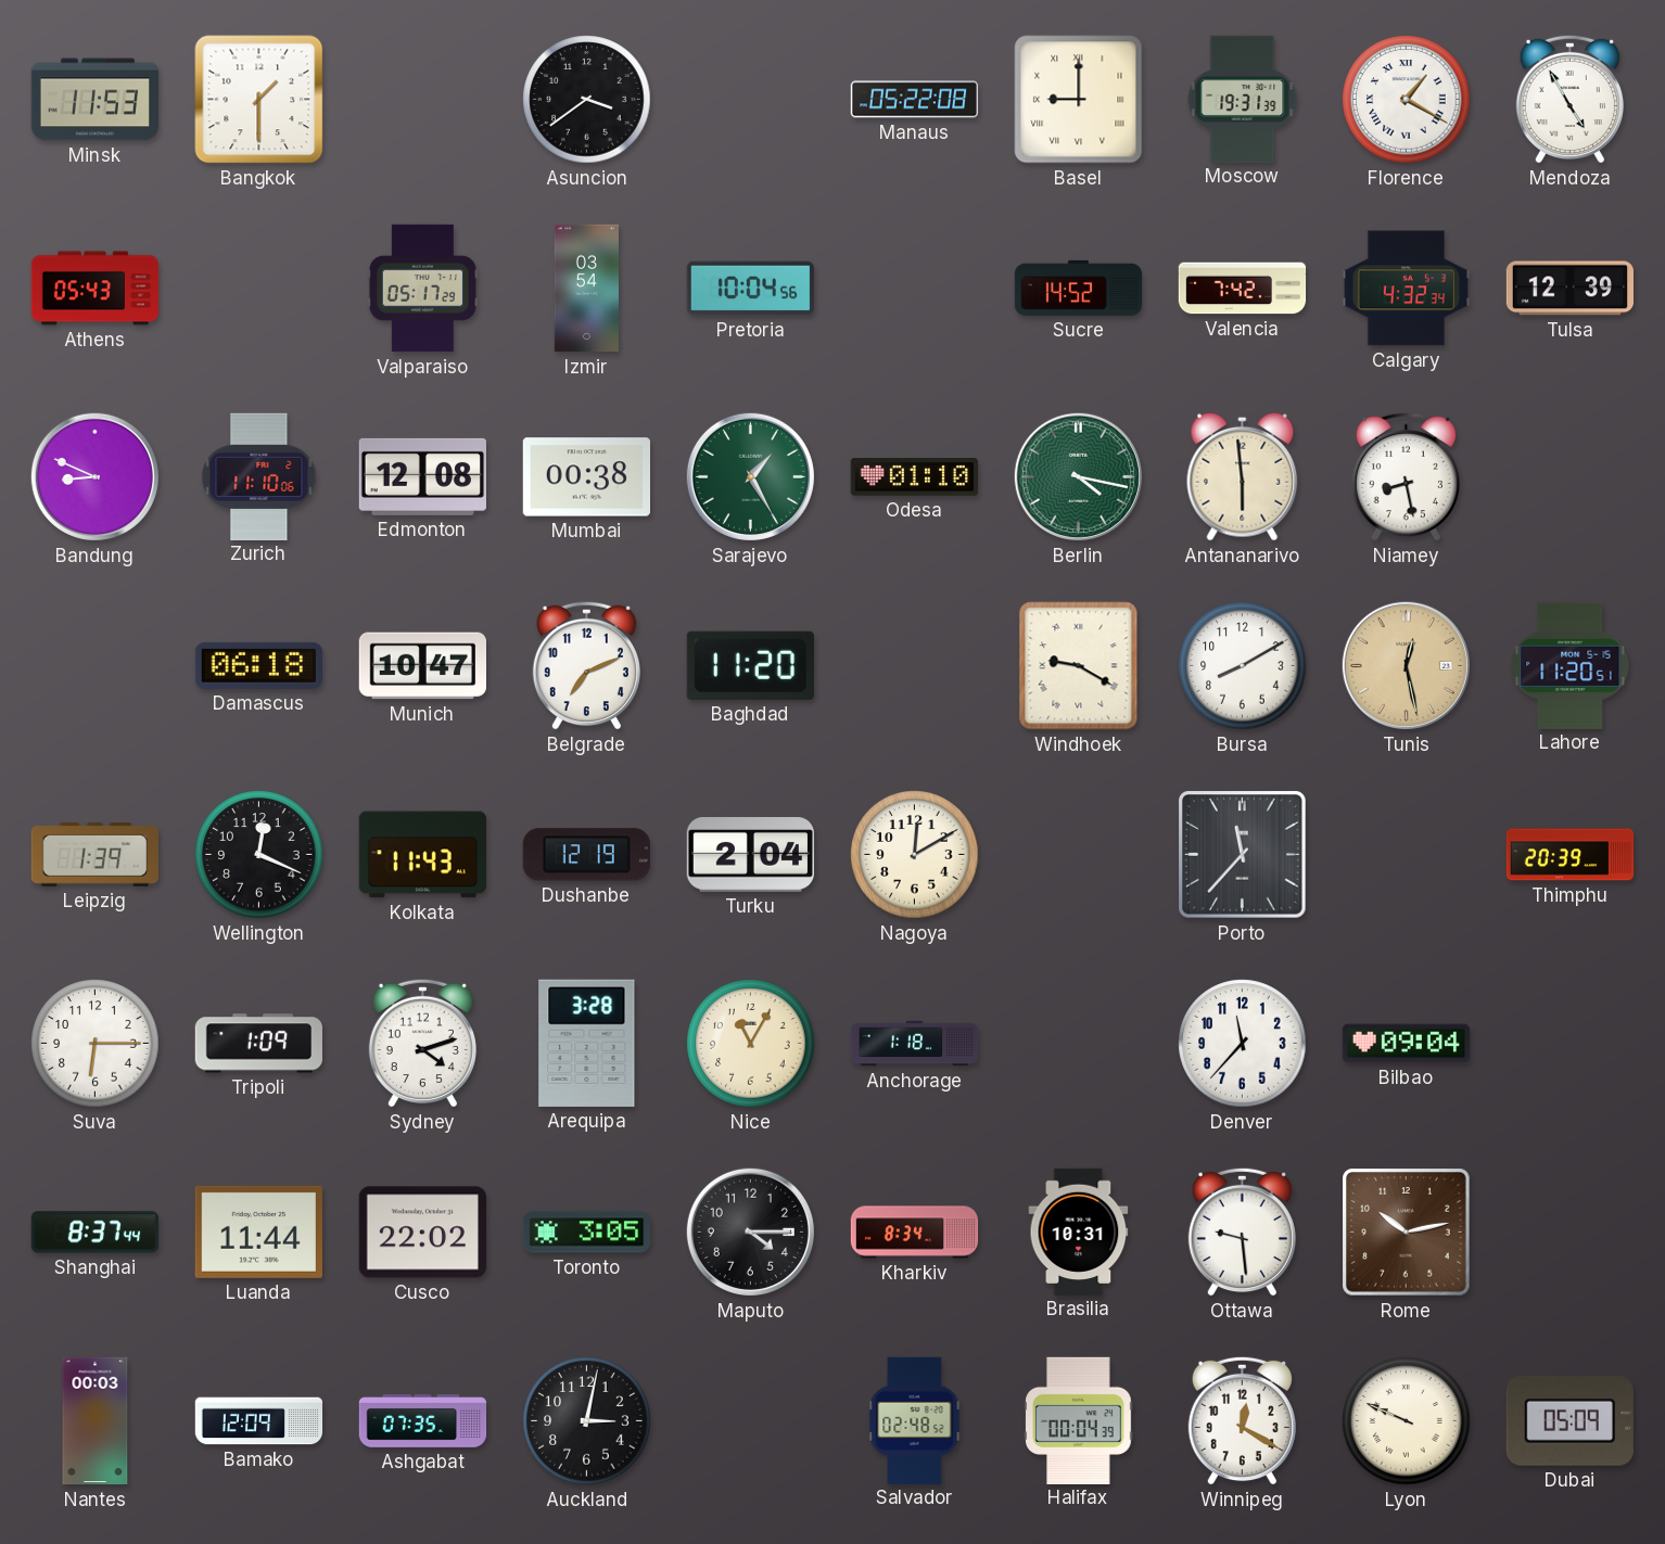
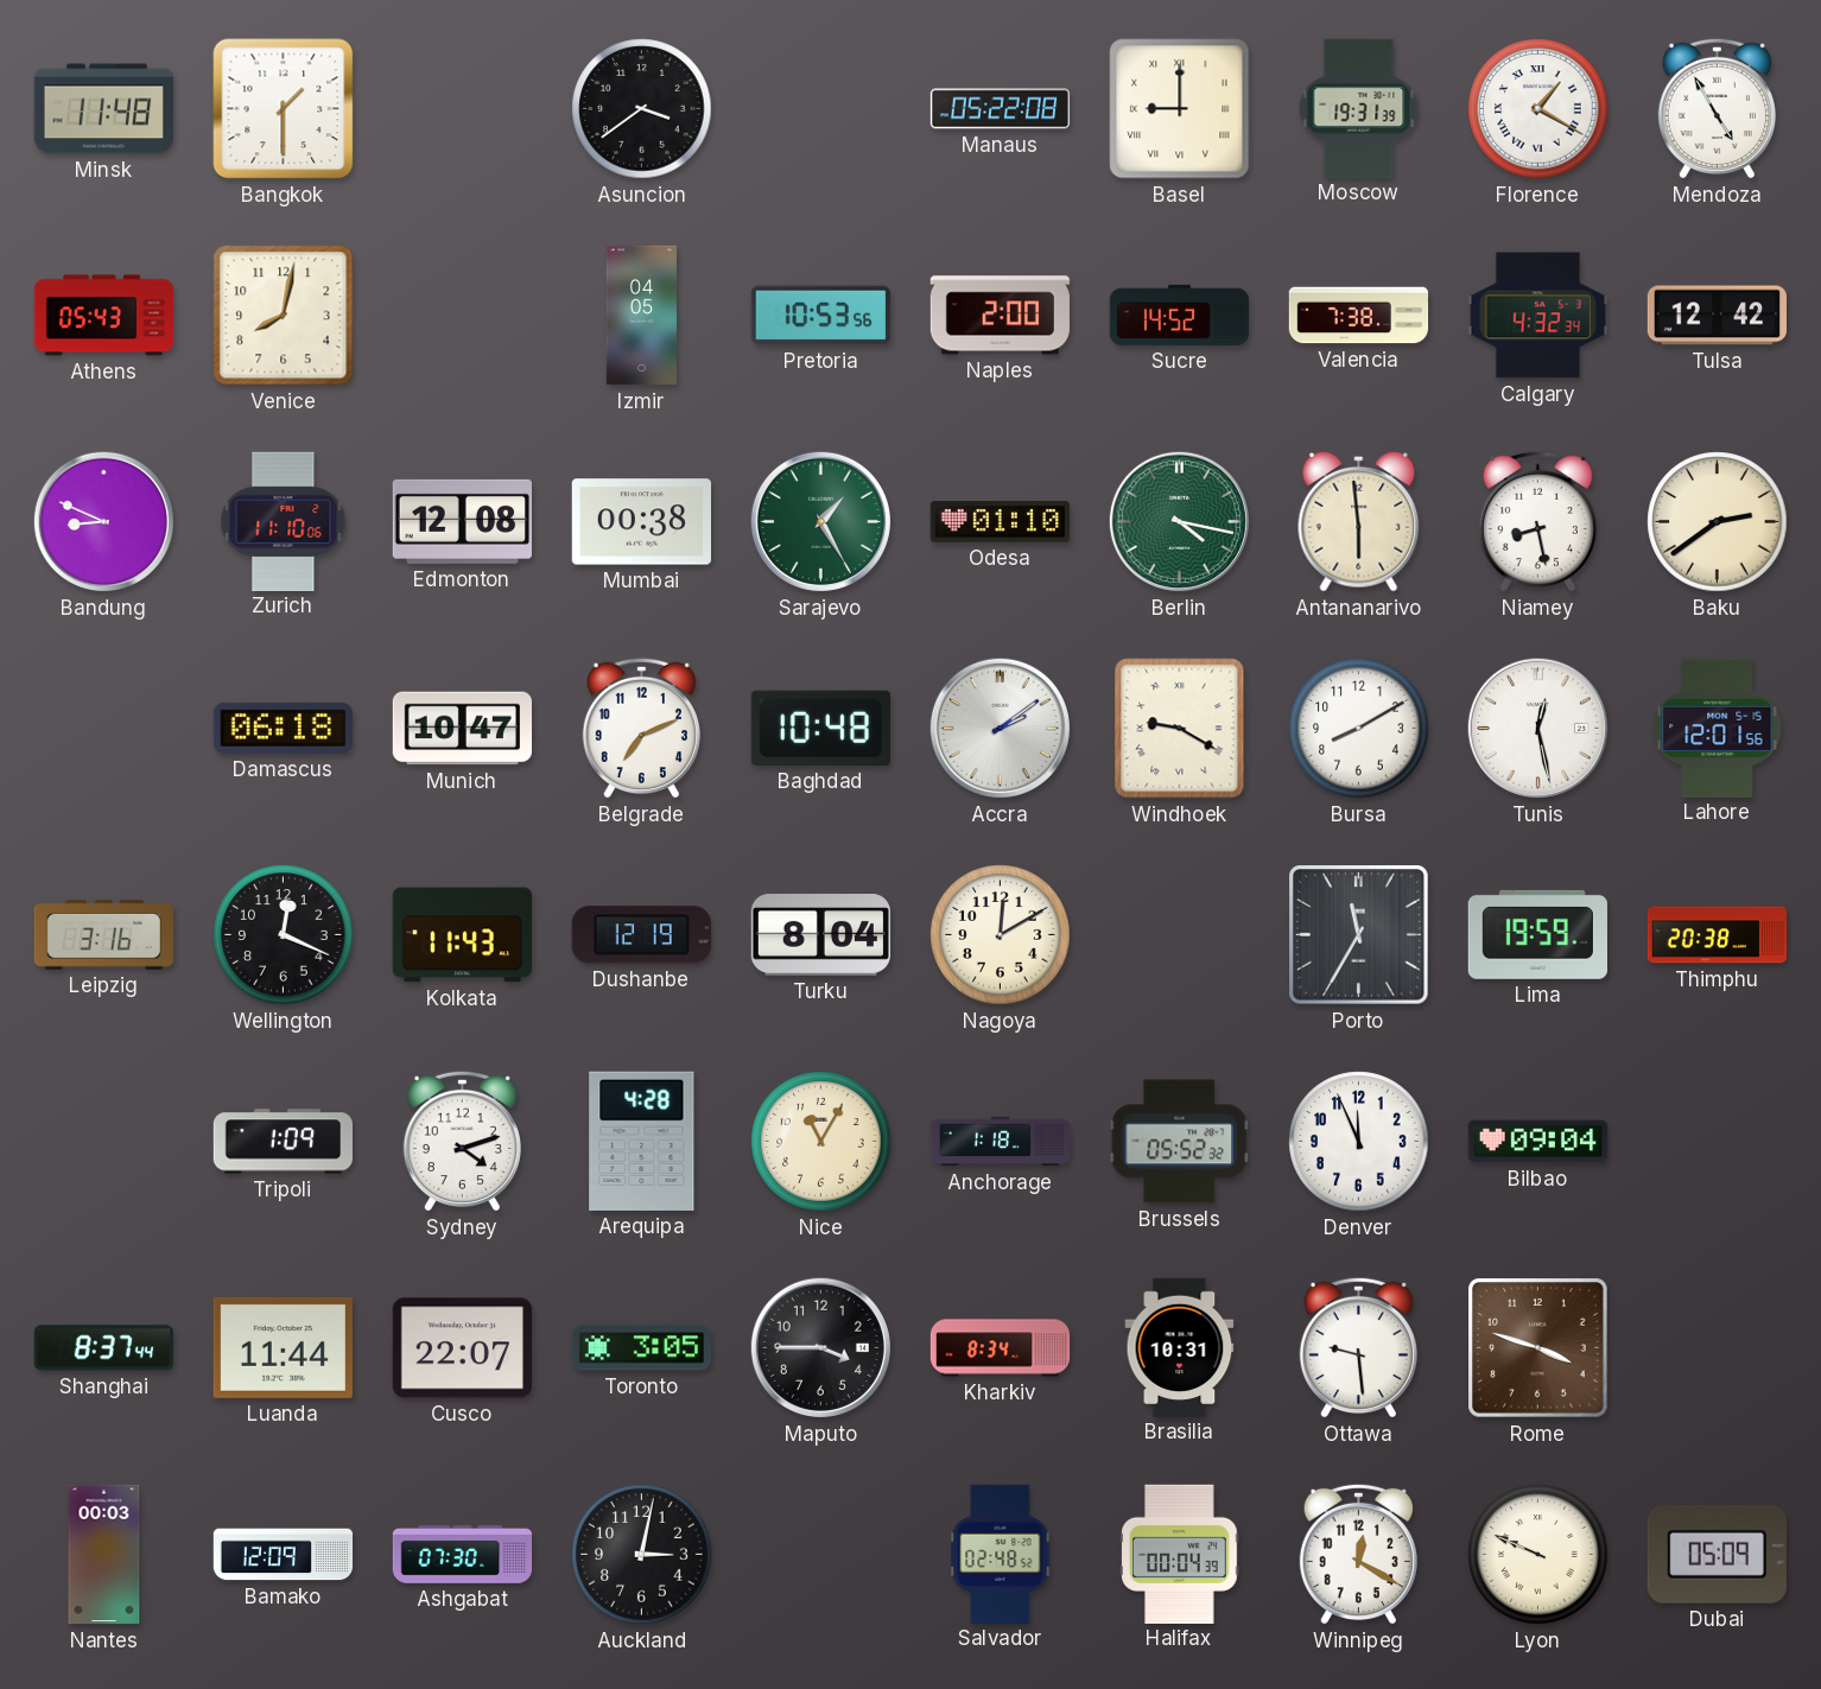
Minsk: 11:53 -> 11:48
Venice: none -> 8:02
Valparaiso: 05:17 -> none
Izmir: 03:54 -> 04:05
Pretoria: 10:04 -> 10:53
Naples: none -> 2:00
Valencia: 7:42 -> 7:38
Tulsa: 12:39 -> 12:42
Baku: none -> 2:39
Baghdad: 11:20 -> 10:48
Accra: none -> 2:09
Tunis dial: champagne -> white
Lahore: 11:20 -> 12:01
Leipzig: 1:39 -> 3:16
Turku: 2:04 -> 8:04
Porto: 11:37 -> 11:35
Lima: none -> 19:59
Thimphu: 20:39 -> 20:38
Suva: 6:15 -> none
Arequipa: 3:28 -> 4:28
Brussels: none -> 05:52
Denver: 11:37 -> 11:56
Cusco: 22:02 -> 22:07
Maputo: 4:15 -> 3:45
Rome: 10:13 -> 3:48
Ashgabat: 07:35 -> 07:30
